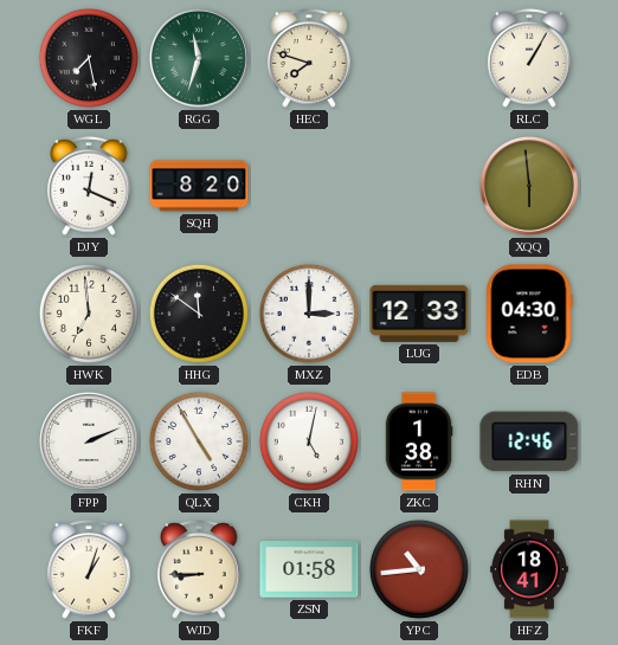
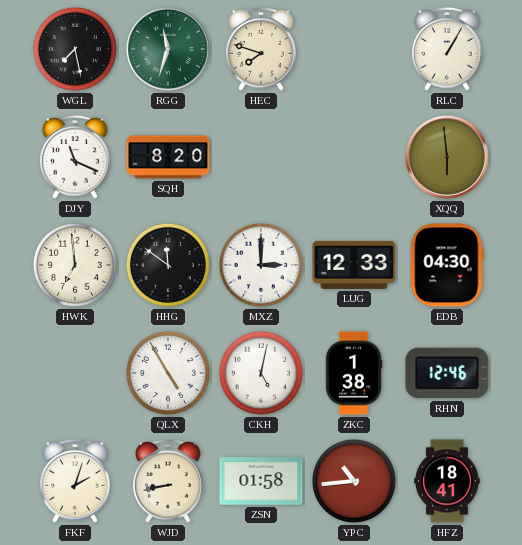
DJY: 12:19 -> 11:19
FPP: 2:11 -> none
FKF: 1:03 -> 2:03
WJD: 8:45 -> 8:43
